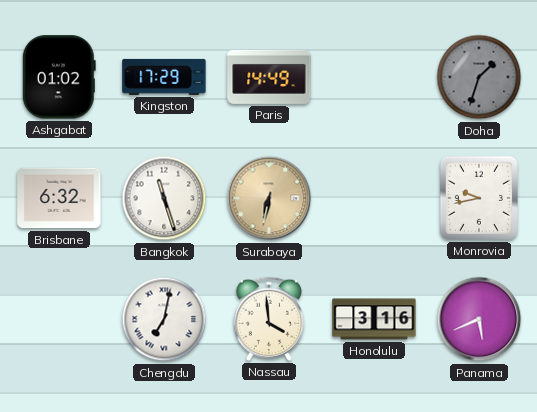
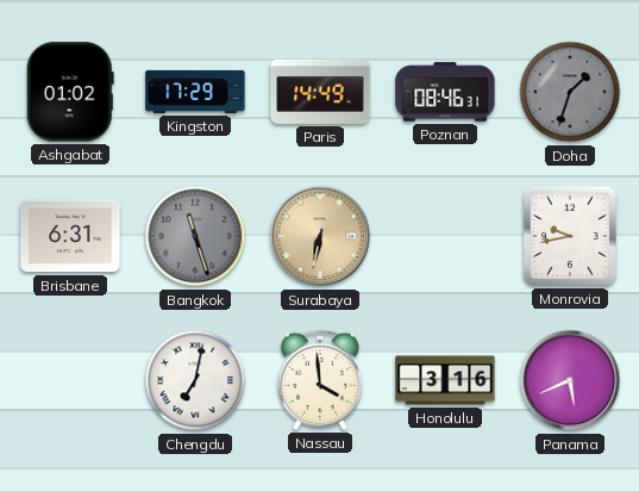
Poznan: none -> 08:46
Brisbane: 6:32 -> 6:31
Bangkok dial: white -> grey
